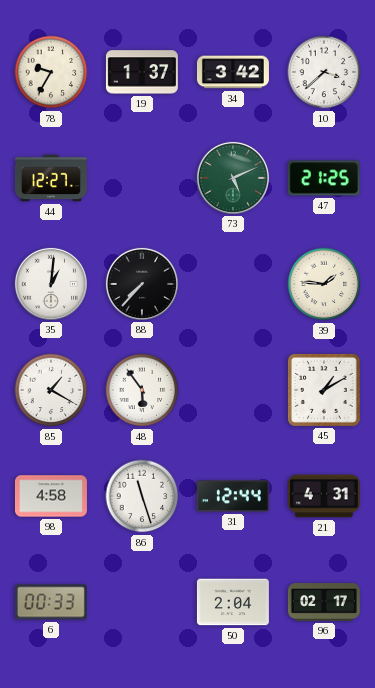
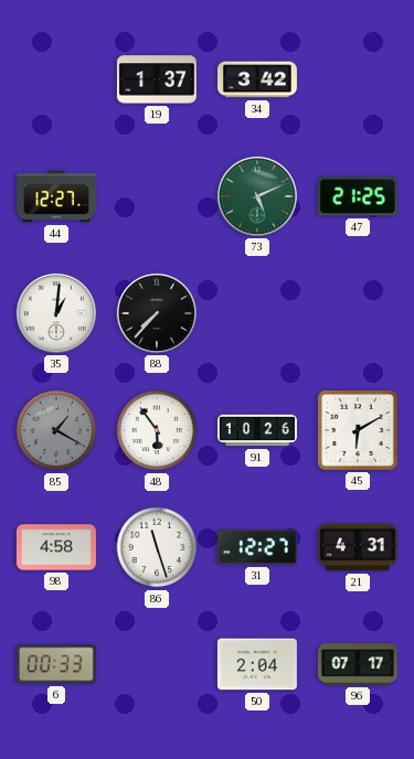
78: 9:35 -> none
10: 3:38 -> none
39: 1:46 -> none
85 dial: white -> grey
91: none -> 10:26
45: 1:10 -> 6:10
31: 12:44 -> 12:27
96: 02:17 -> 07:17
